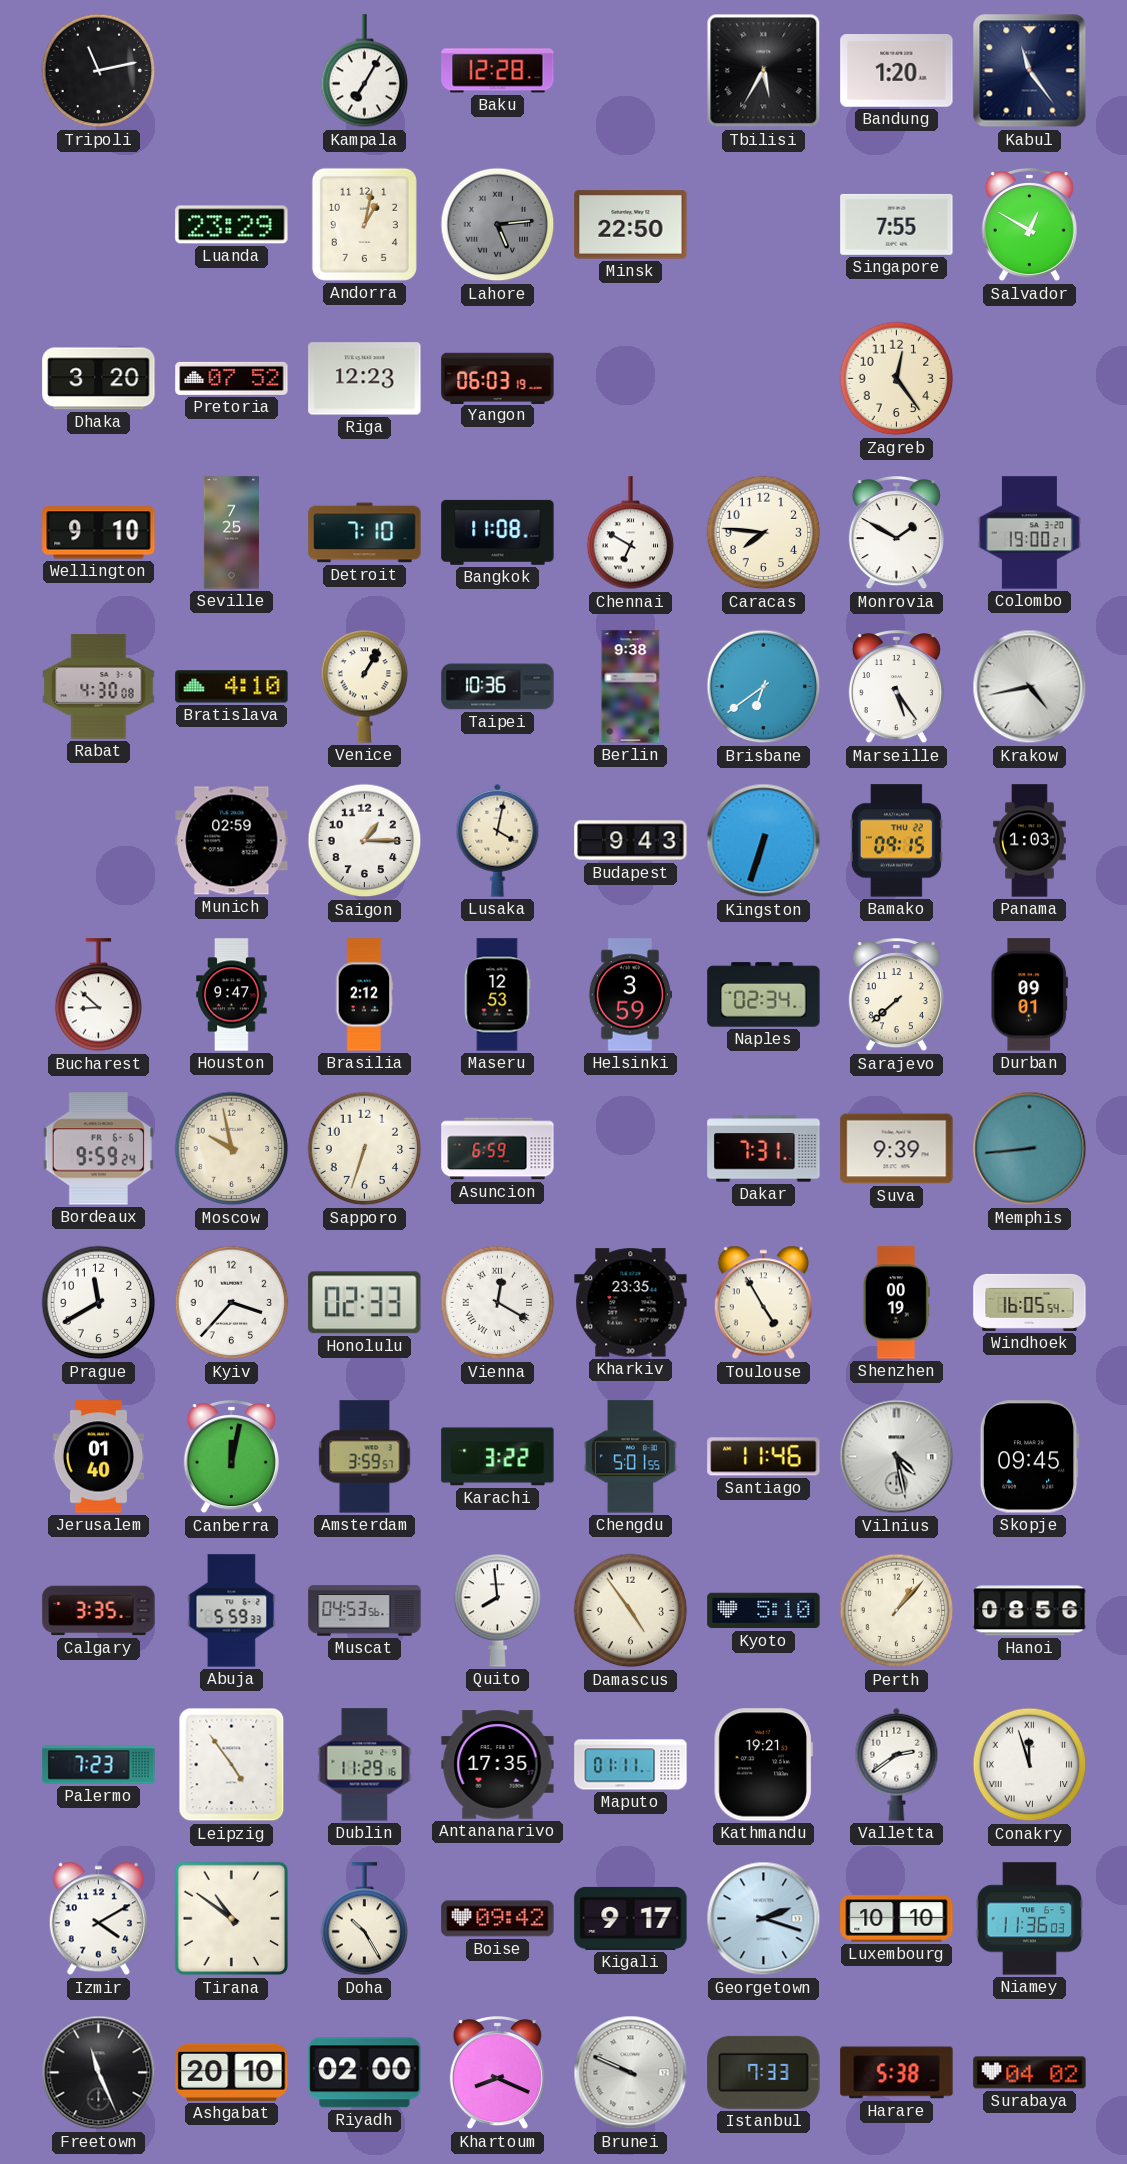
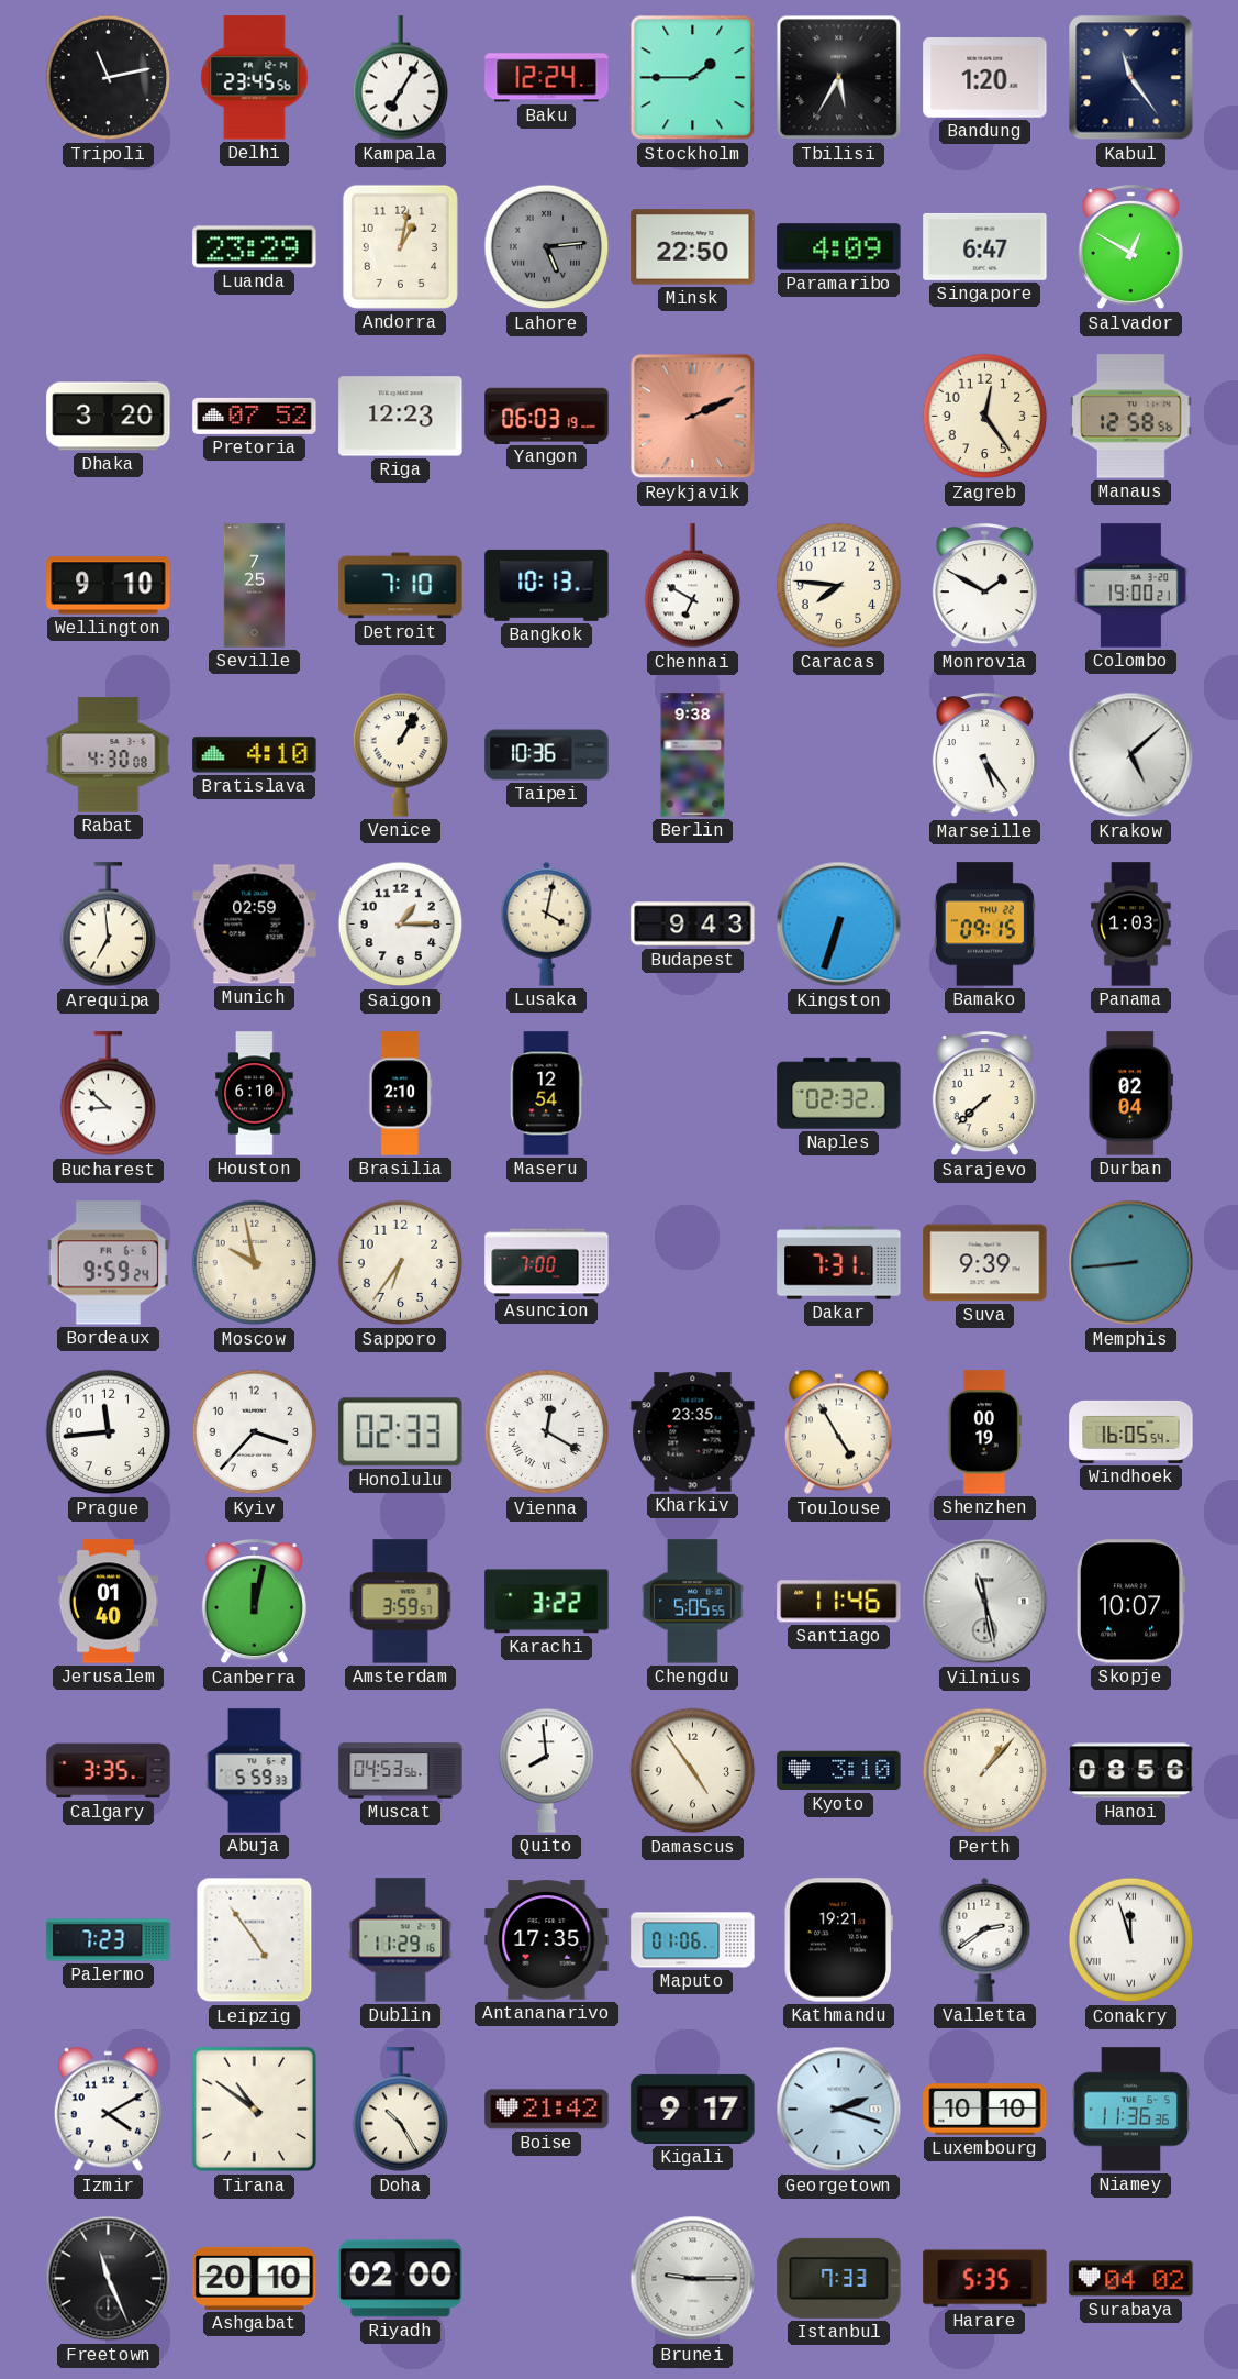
Delhi: none -> 23:45
Baku: 12:28 -> 12:24
Stockholm: none -> 1:45
Paramaribo: none -> 4:09
Singapore: 7:55 -> 6:47
Reykjavik: none -> 2:11
Manaus: none -> 12:58
Bangkok: 11:08 -> 10:13
Brisbane: 6:39 -> none
Krakow: 4:43 -> 5:08
Arequipa: none -> 6:59
Houston: 9:47 -> 6:10
Brasilia: 2:12 -> 2:10
Maseru: 12:53 -> 12:54
Helsinki: 3:59 -> none
Naples: 02:34 -> 02:32
Durban: 09:01 -> 02:04
Sapporo: 6:33 -> 6:36
Asuncion: 6:59 -> 7:00
Prague: 11:40 -> 11:44
Chengdu: 5:01 -> 5:05
Vilnius: 4:28 -> 11:28
Skopje: 09:45 -> 10:07
Kyoto: 5:10 -> 3:10
Maputo: 01:11 -> 01:06
Boise: 09:42 -> 21:42
Niamey: 11:36:03 -> 11:36:36
Khartoum: 8:19 -> none
Brunei: 9:49 -> 9:15
Harare: 5:38 -> 5:35
